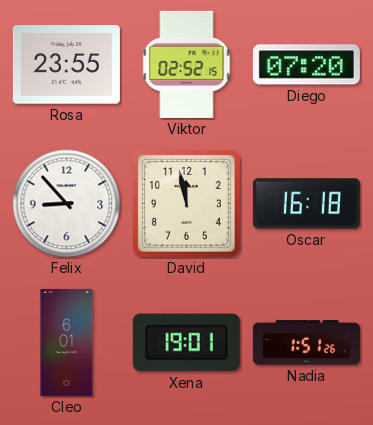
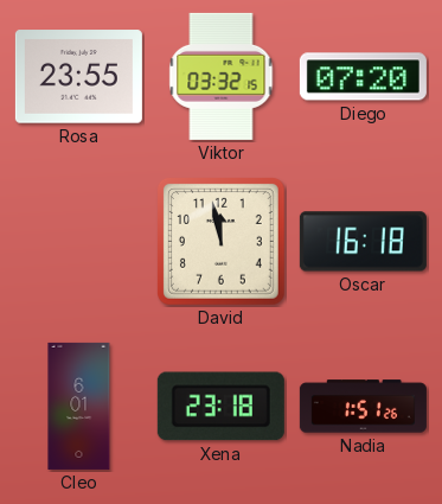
Viktor: 02:52 -> 03:32
Felix: 8:53 -> none
Xena: 19:01 -> 23:18
